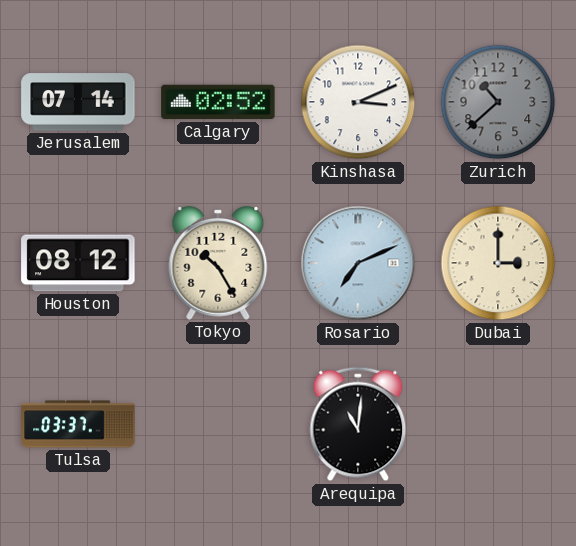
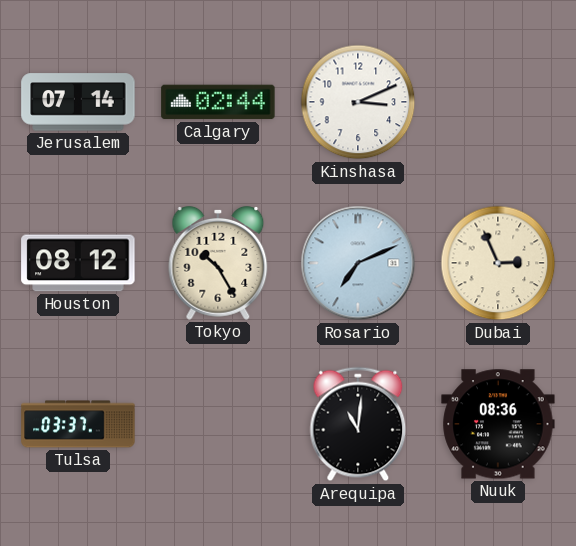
Calgary: 02:52 -> 02:44
Zurich: 10:38 -> none
Dubai: 3:00 -> 2:56
Nuuk: none -> 08:36
